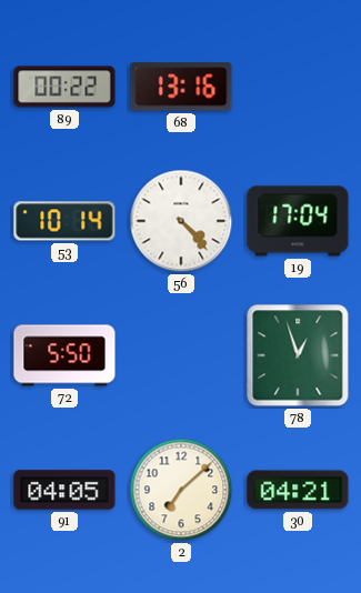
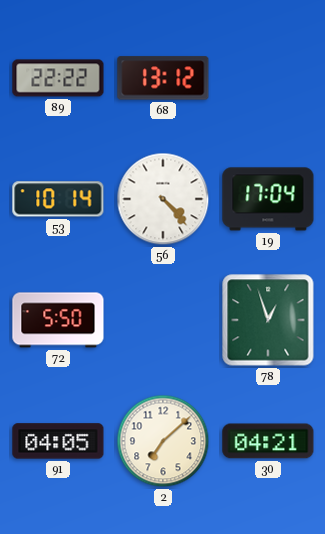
89: 00:22 -> 22:22
68: 13:16 -> 13:12
